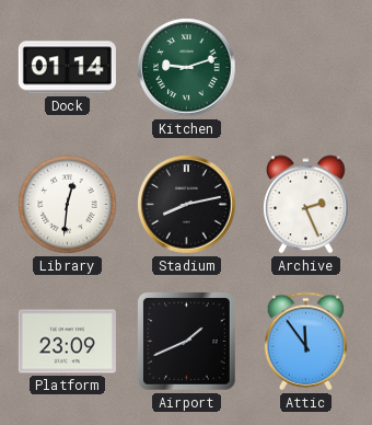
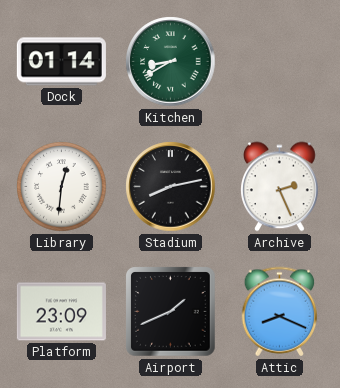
Kitchen: 9:12 -> 8:40
Attic: 11:54 -> 8:19
